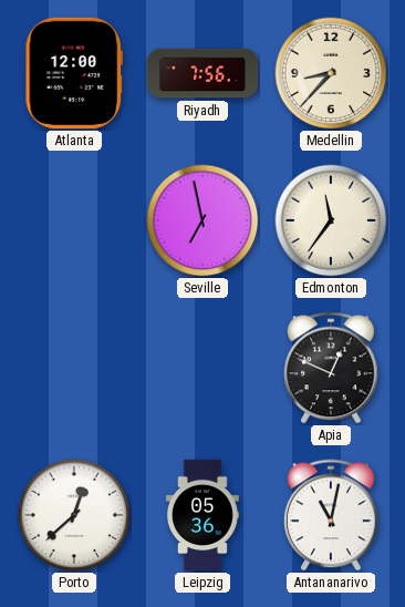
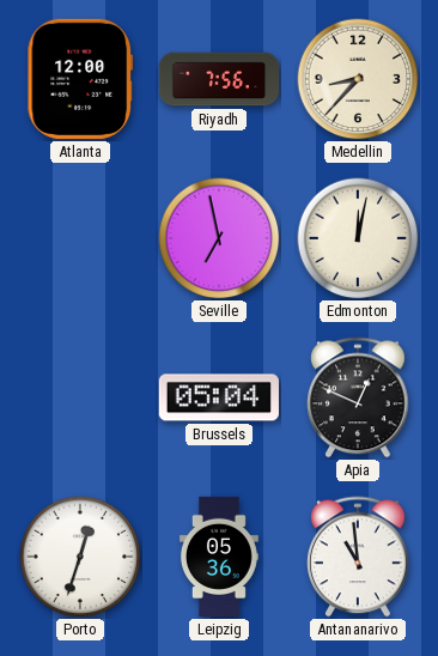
Edmonton: 11:36 -> 12:02
Brussels: none -> 05:04
Porto: 12:38 -> 12:33
Antananarivo: 11:02 -> 10:59
